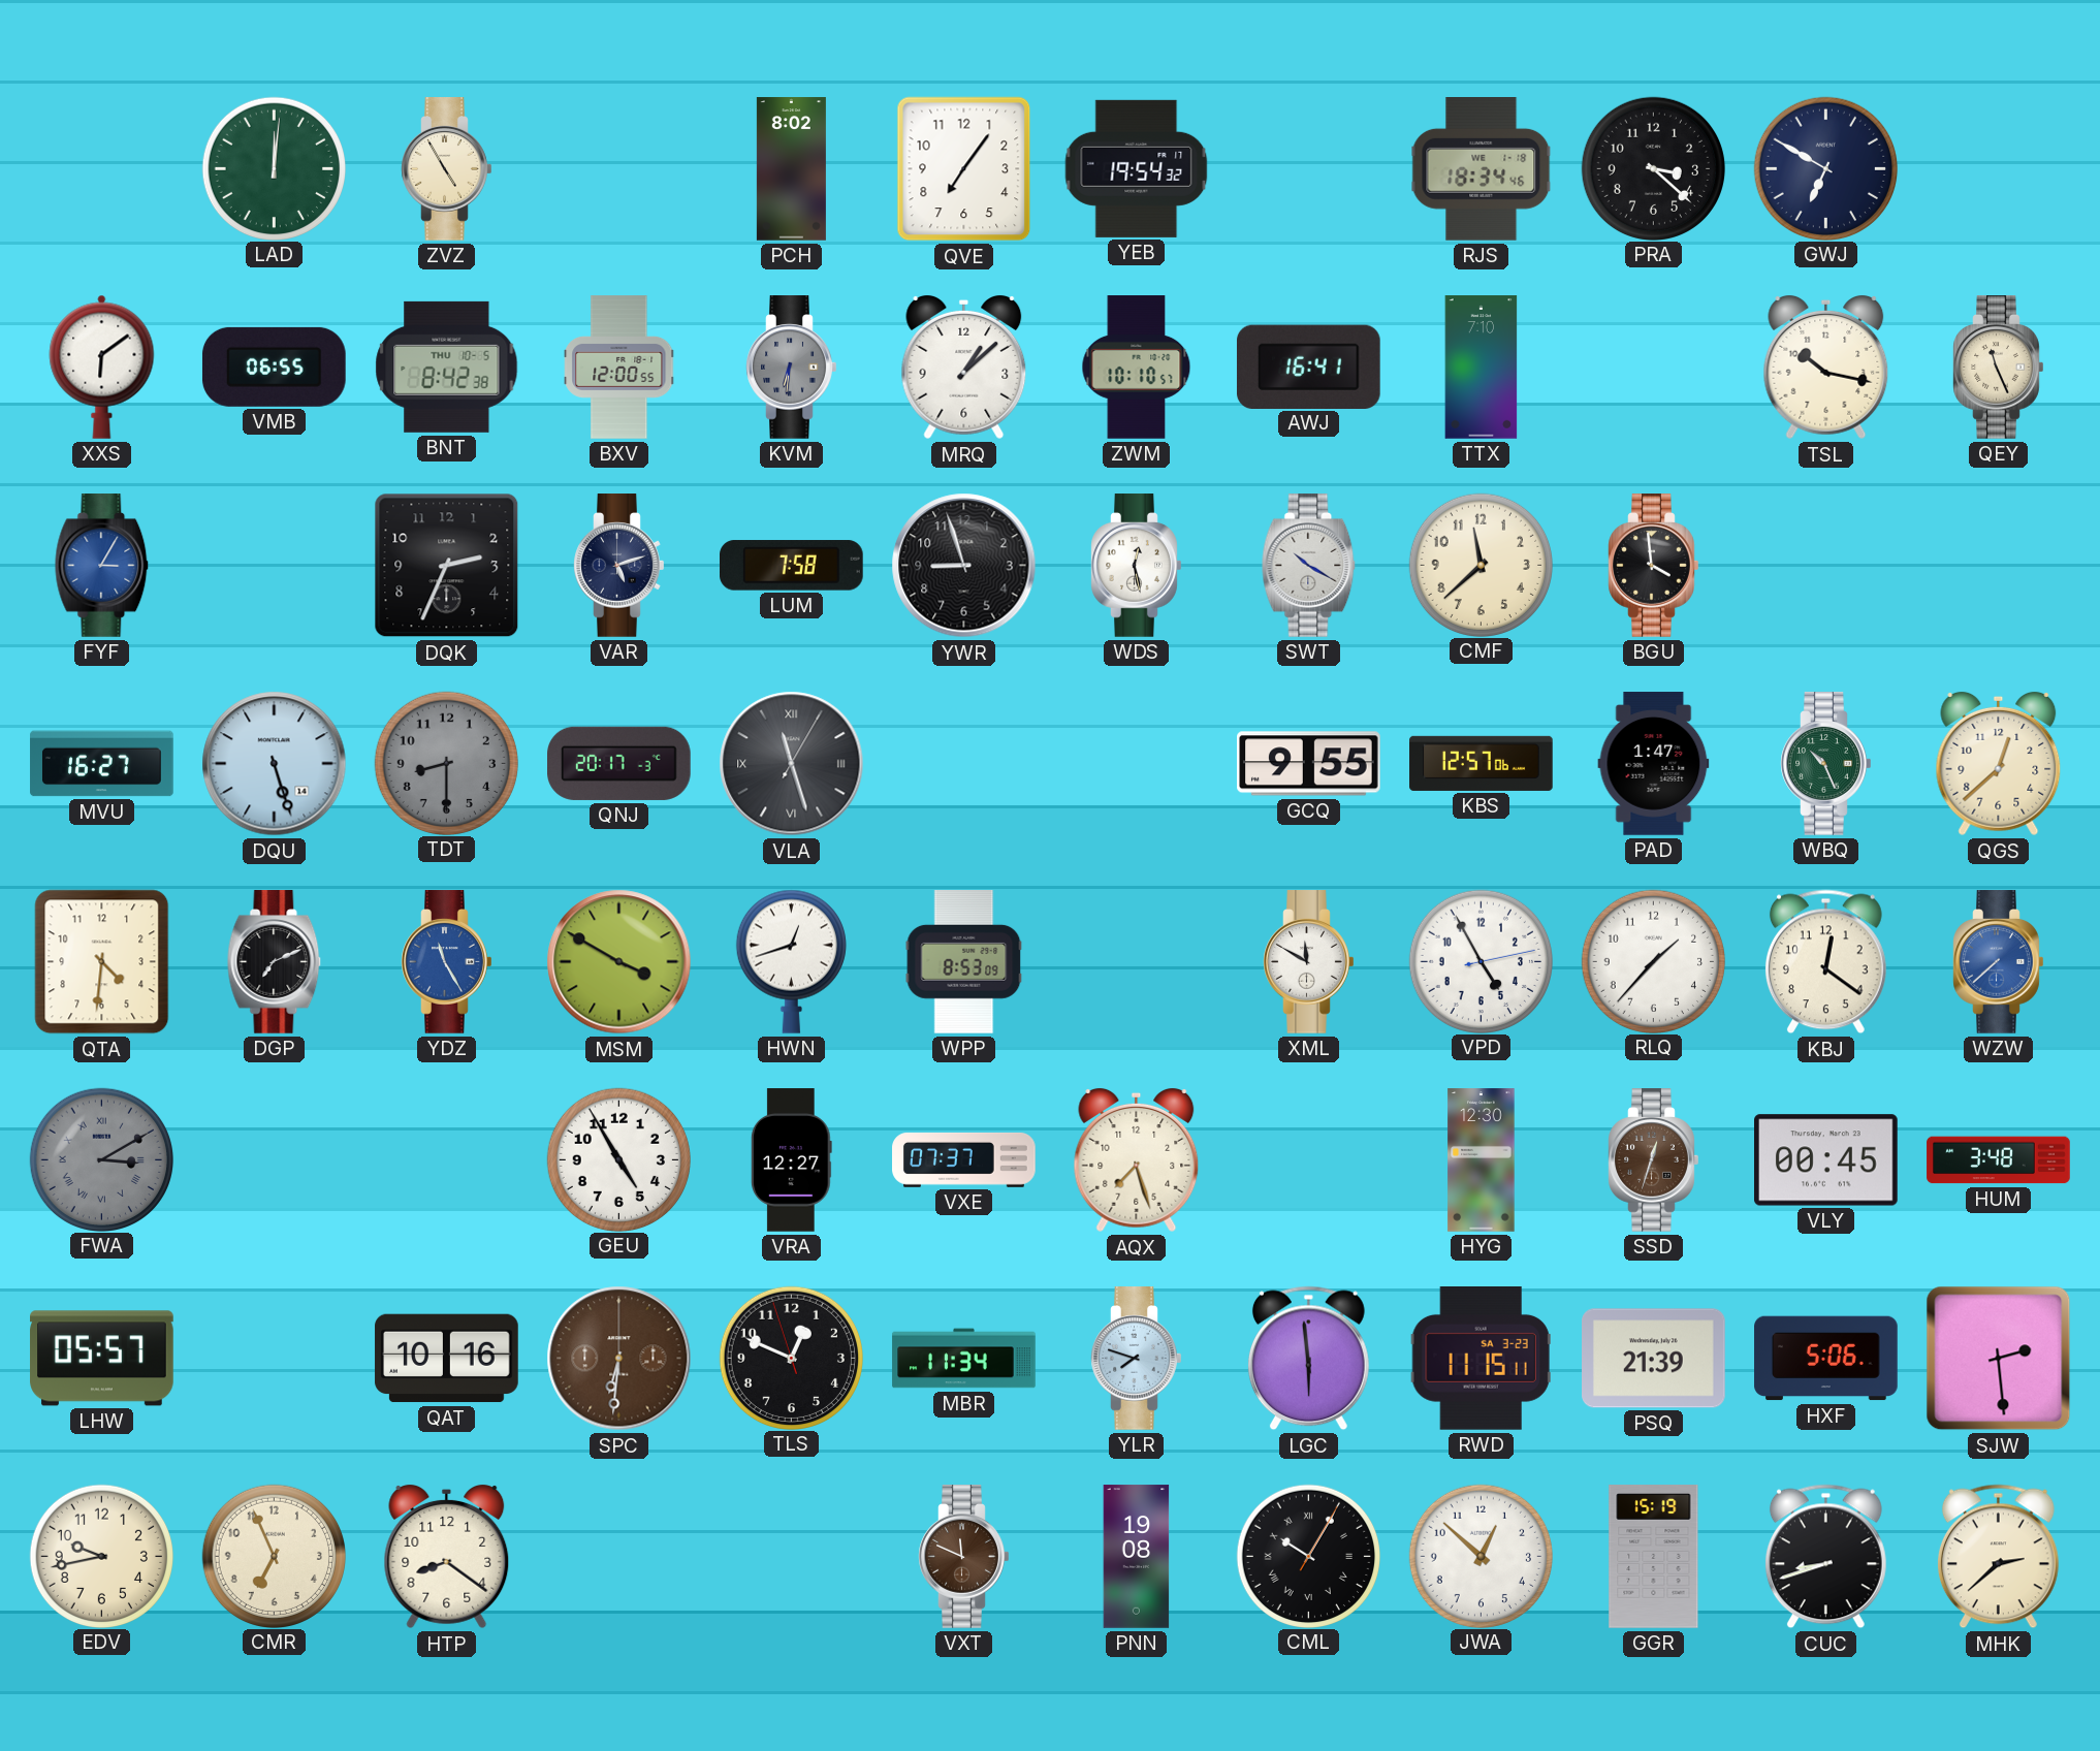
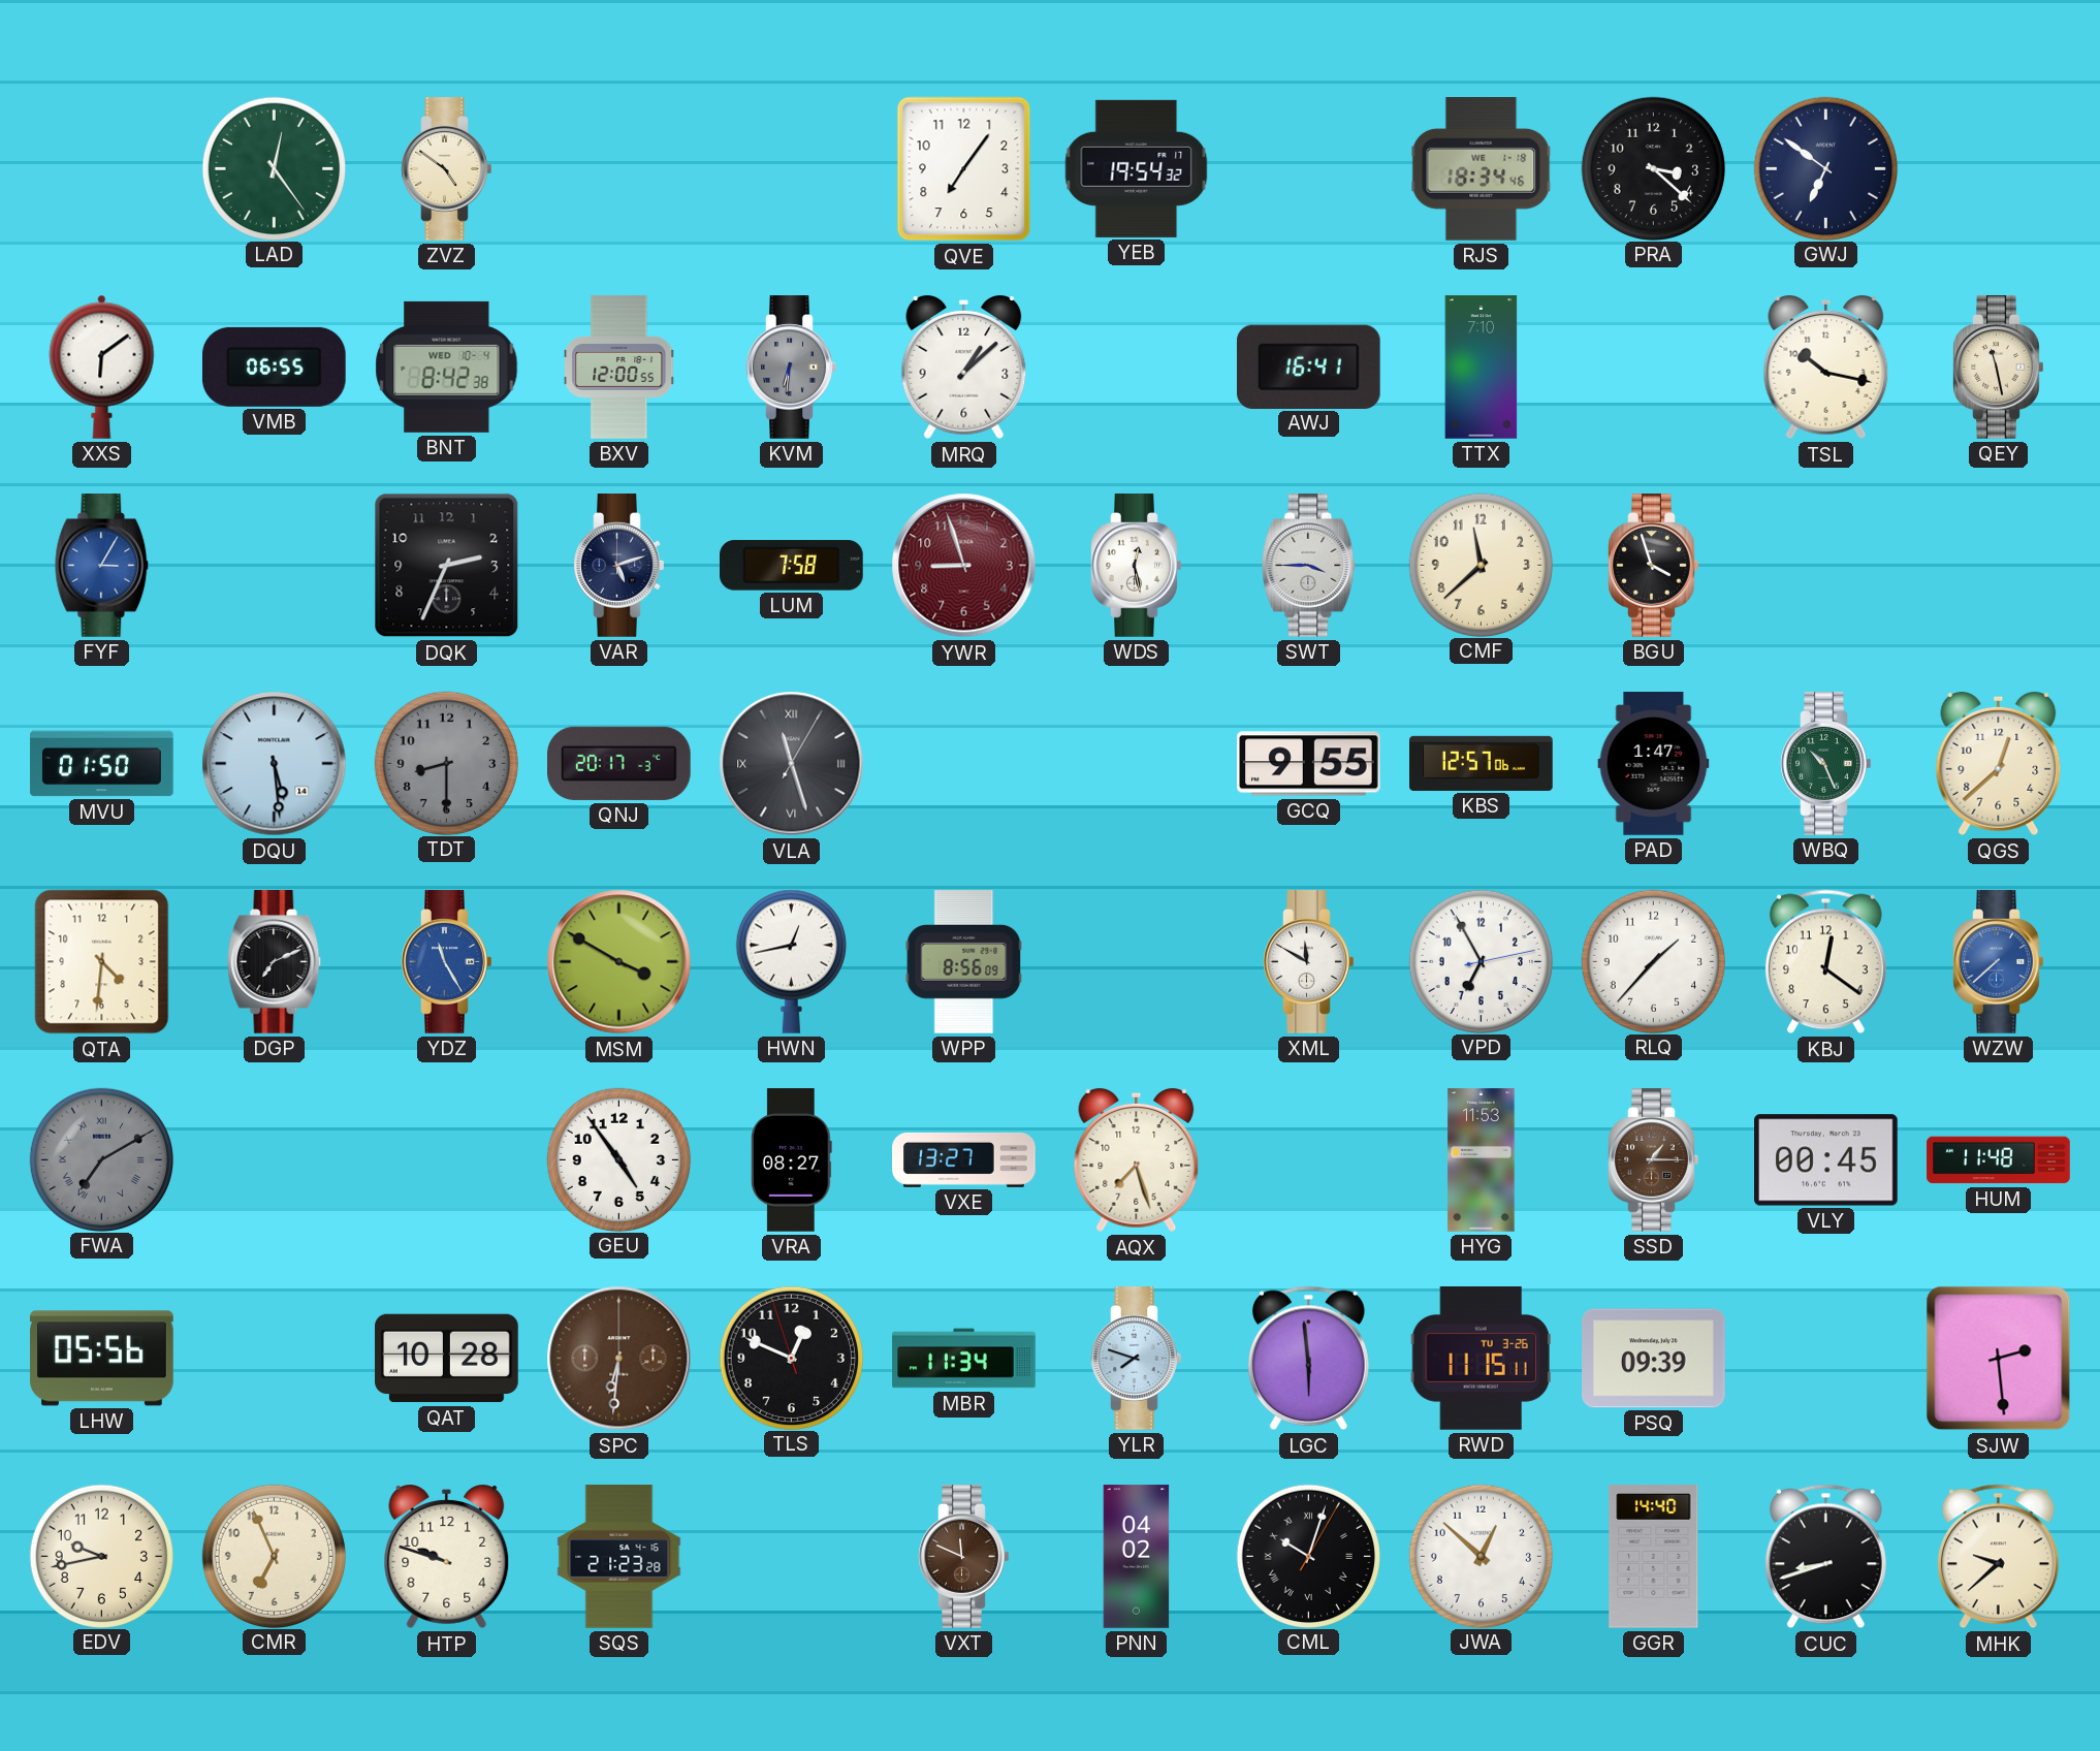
LAD: 12:01 -> 12:24
ZVZ: 4:55 -> 4:51
PCH: 8:02 -> none
GWJ: 6:50 -> 6:51
BNT date: THU 10-5 -> WED 10-4
ZWM: 10:10 -> none
QEY: 11:26 -> 11:28
YWR dial: black -> burgundy
SWT: 10:20 -> 3:45
BGU: 3:59 -> 3:57
MVU: 16:27 -> 01:50
DQU: 5:27 -> 5:29
HWN: 12:42 -> 12:43
WPP: 8:53 -> 8:56
VPD: 4:55 -> 6:55
FWA: 3:10 -> 7:10
GEU: 4:55 -> 4:54
VRA: 12:27 -> 08:27
VXE: 07:37 -> 13:27
HYG: 12:30 -> 11:53
SSD: 12:33 -> 1:15
HUM: 3:48 -> 11:48
LHW: 05:57 -> 05:56
QAT: 10:16 -> 10:28
RWD date: SA 3-23 -> TU 3-26
PSQ: 21:39 -> 09:39
HXF: 5:06 -> none
HTP: 8:21 -> 9:48
SQS: none -> 21:23
PNN: 19:08 -> 04:02
CML: 10:05 -> 10:03
GGR: 15:19 -> 14:40
MHK: 2:38 -> 9:38
